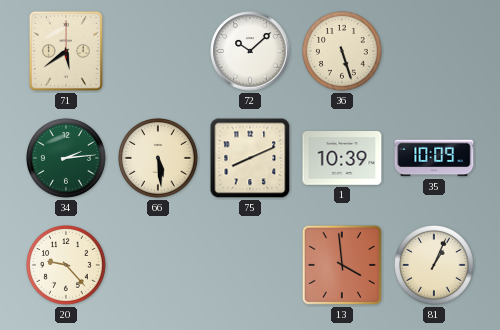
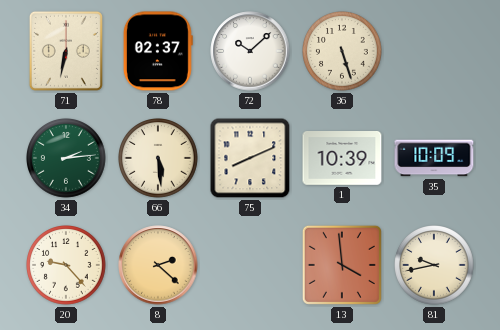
71: 5:39 -> 6:32
78: none -> 02:37
8: none -> 2:22
81: 1:04 -> 9:43
